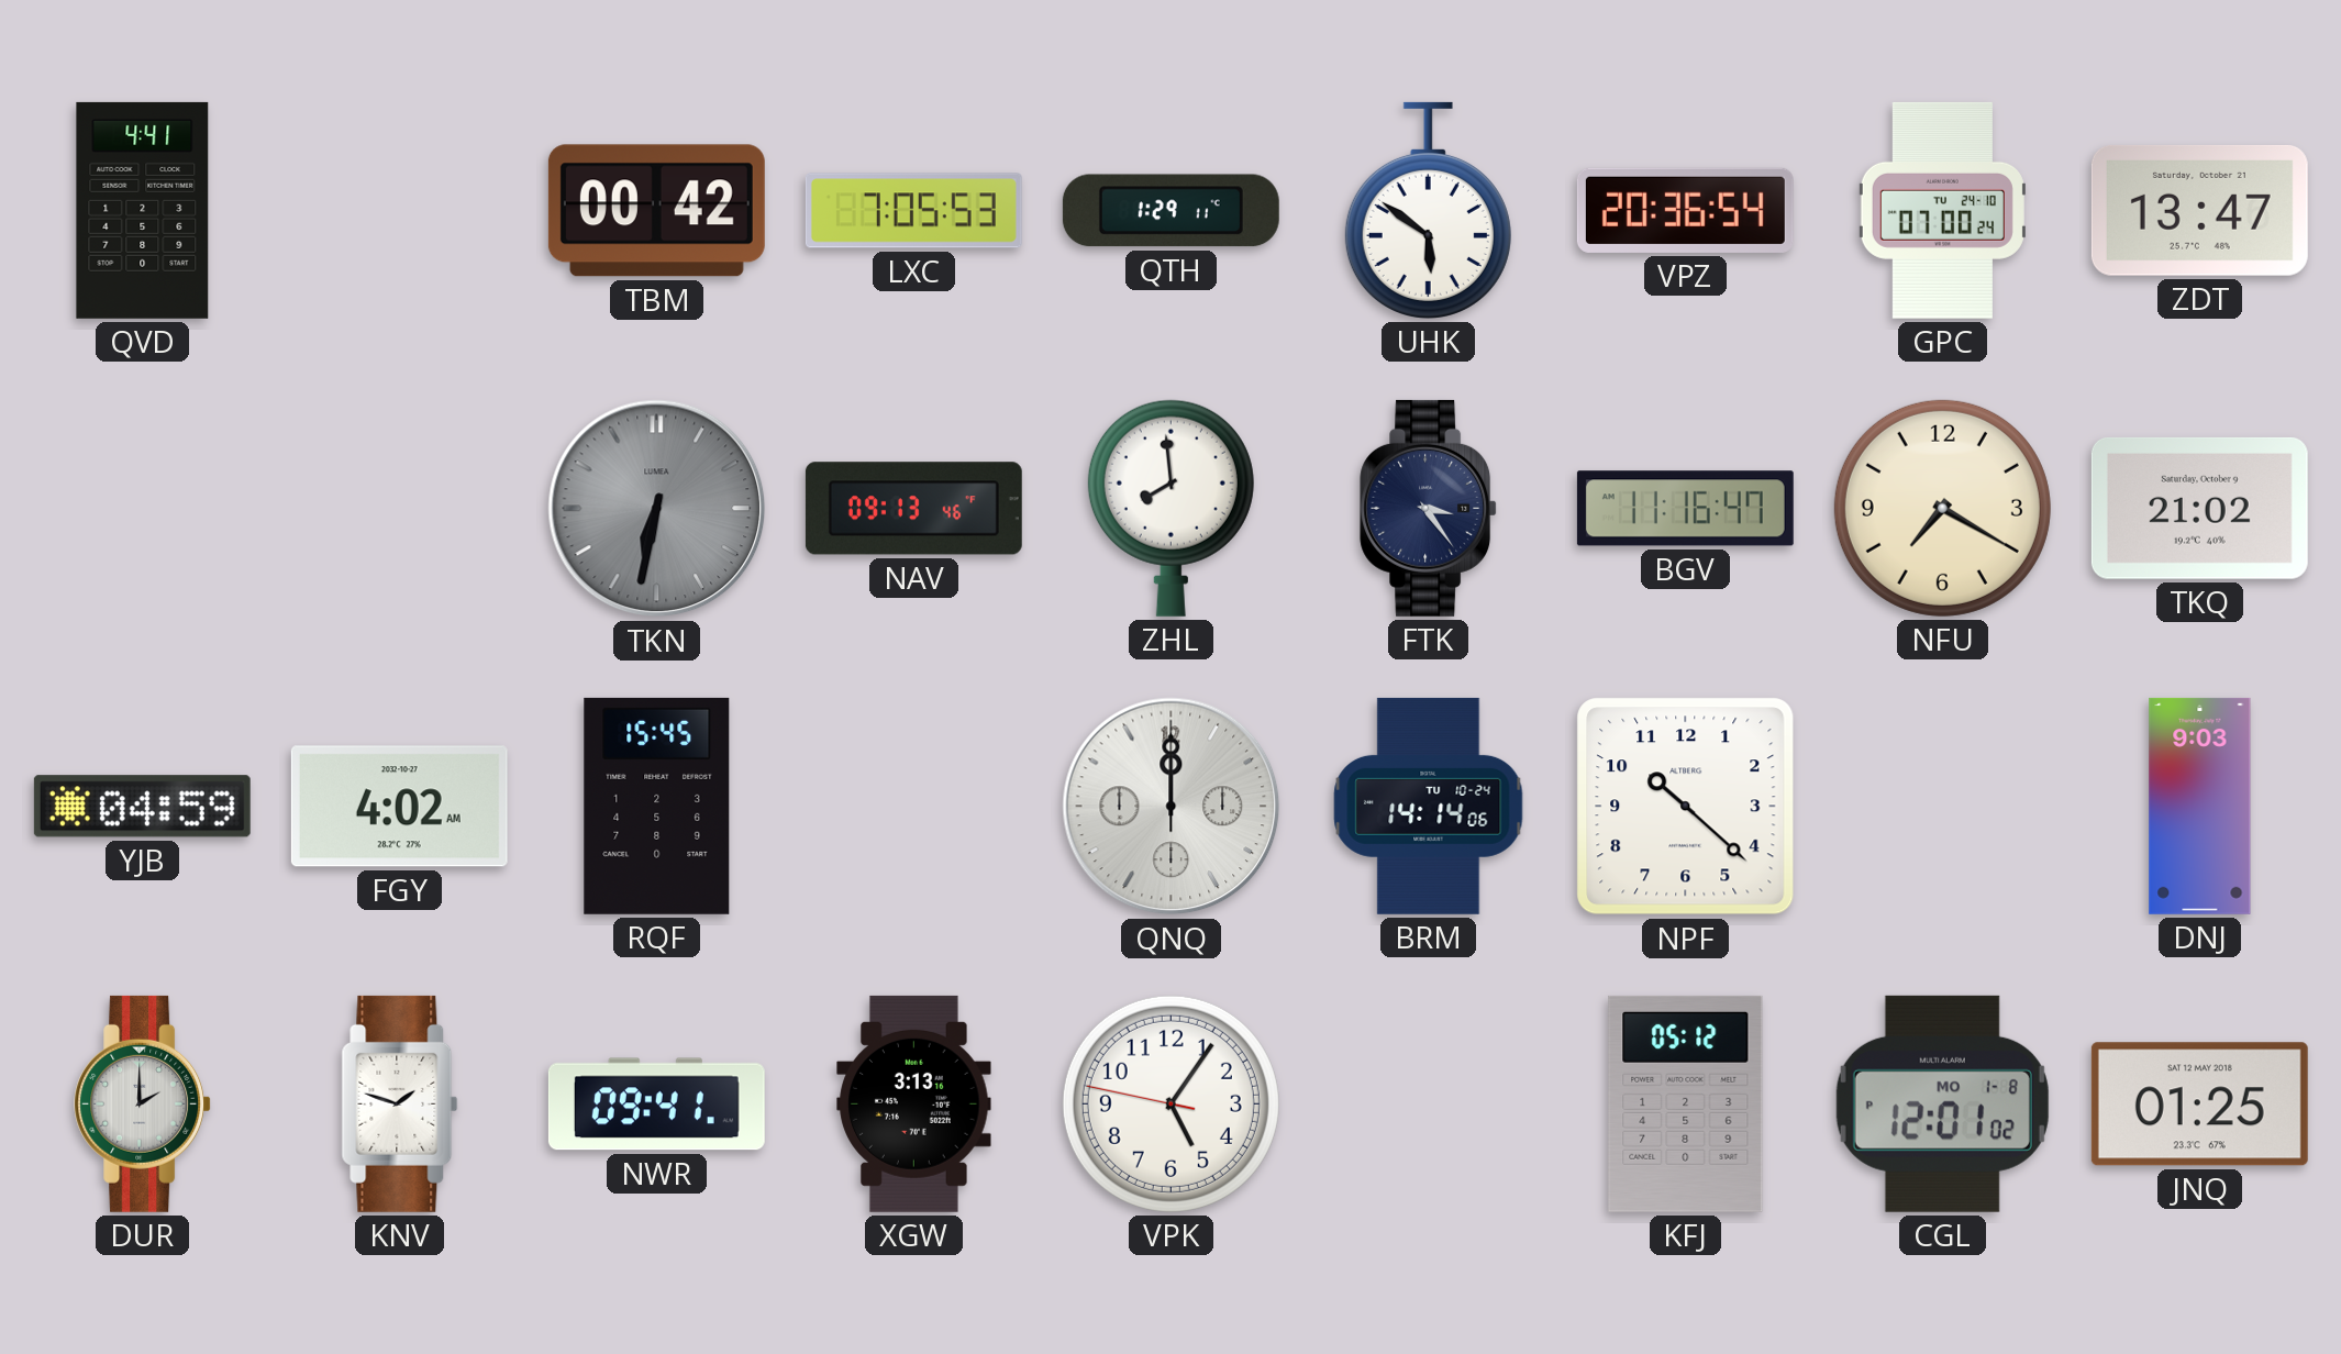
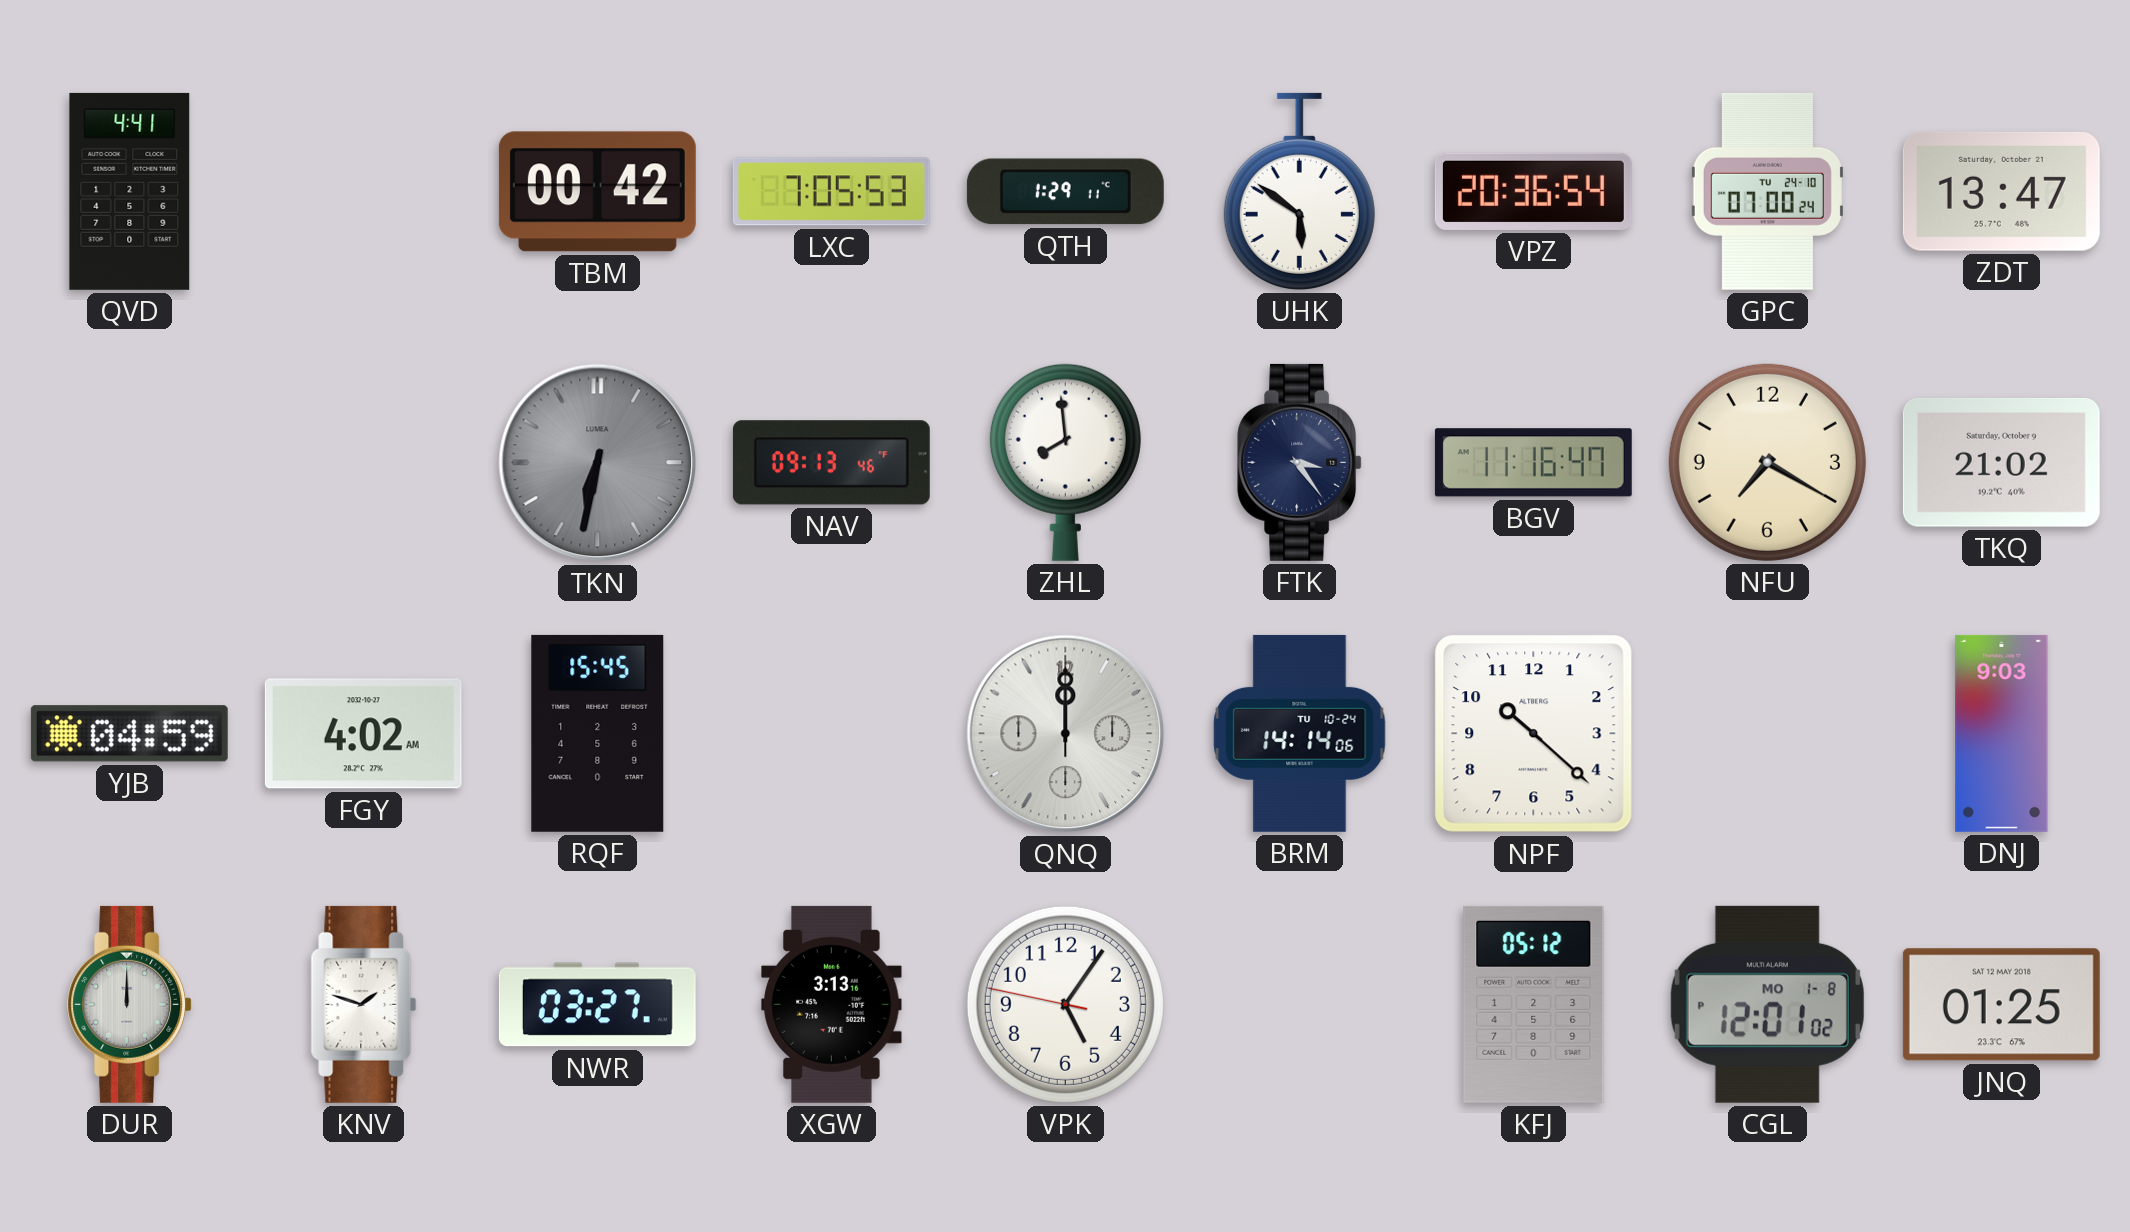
DUR: 2:00 -> 12:00
NWR: 09:41 -> 03:27
